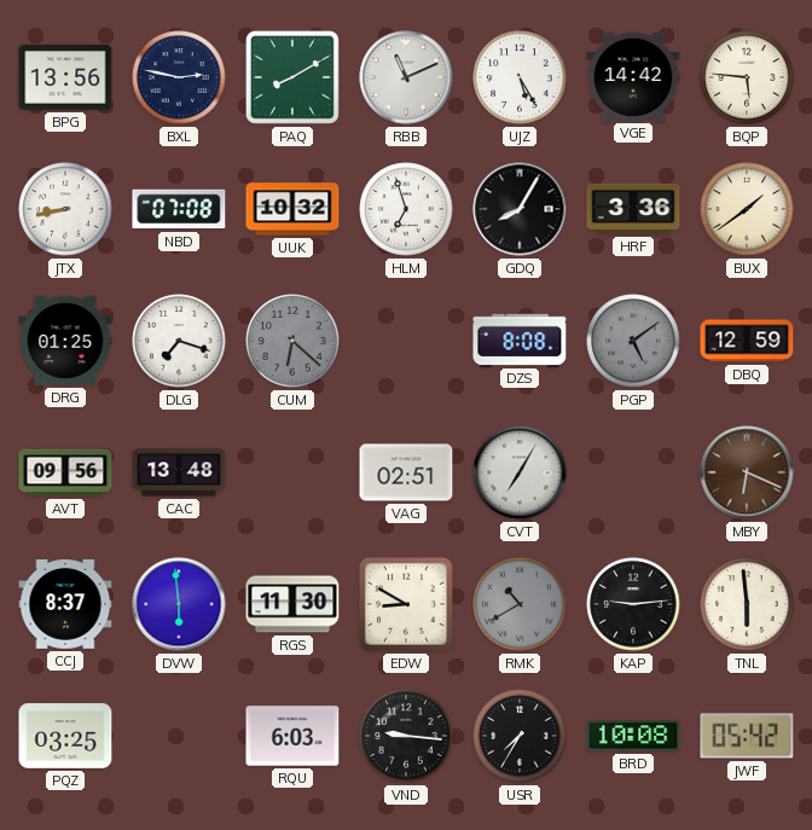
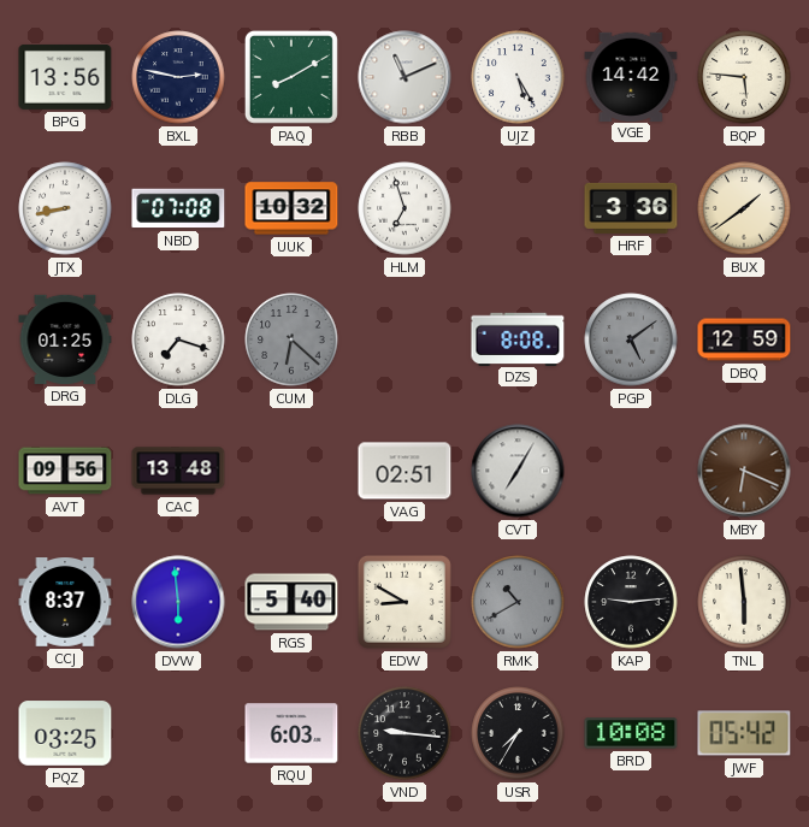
GDQ: 8:05 -> none
RGS: 11:30 -> 5:40
